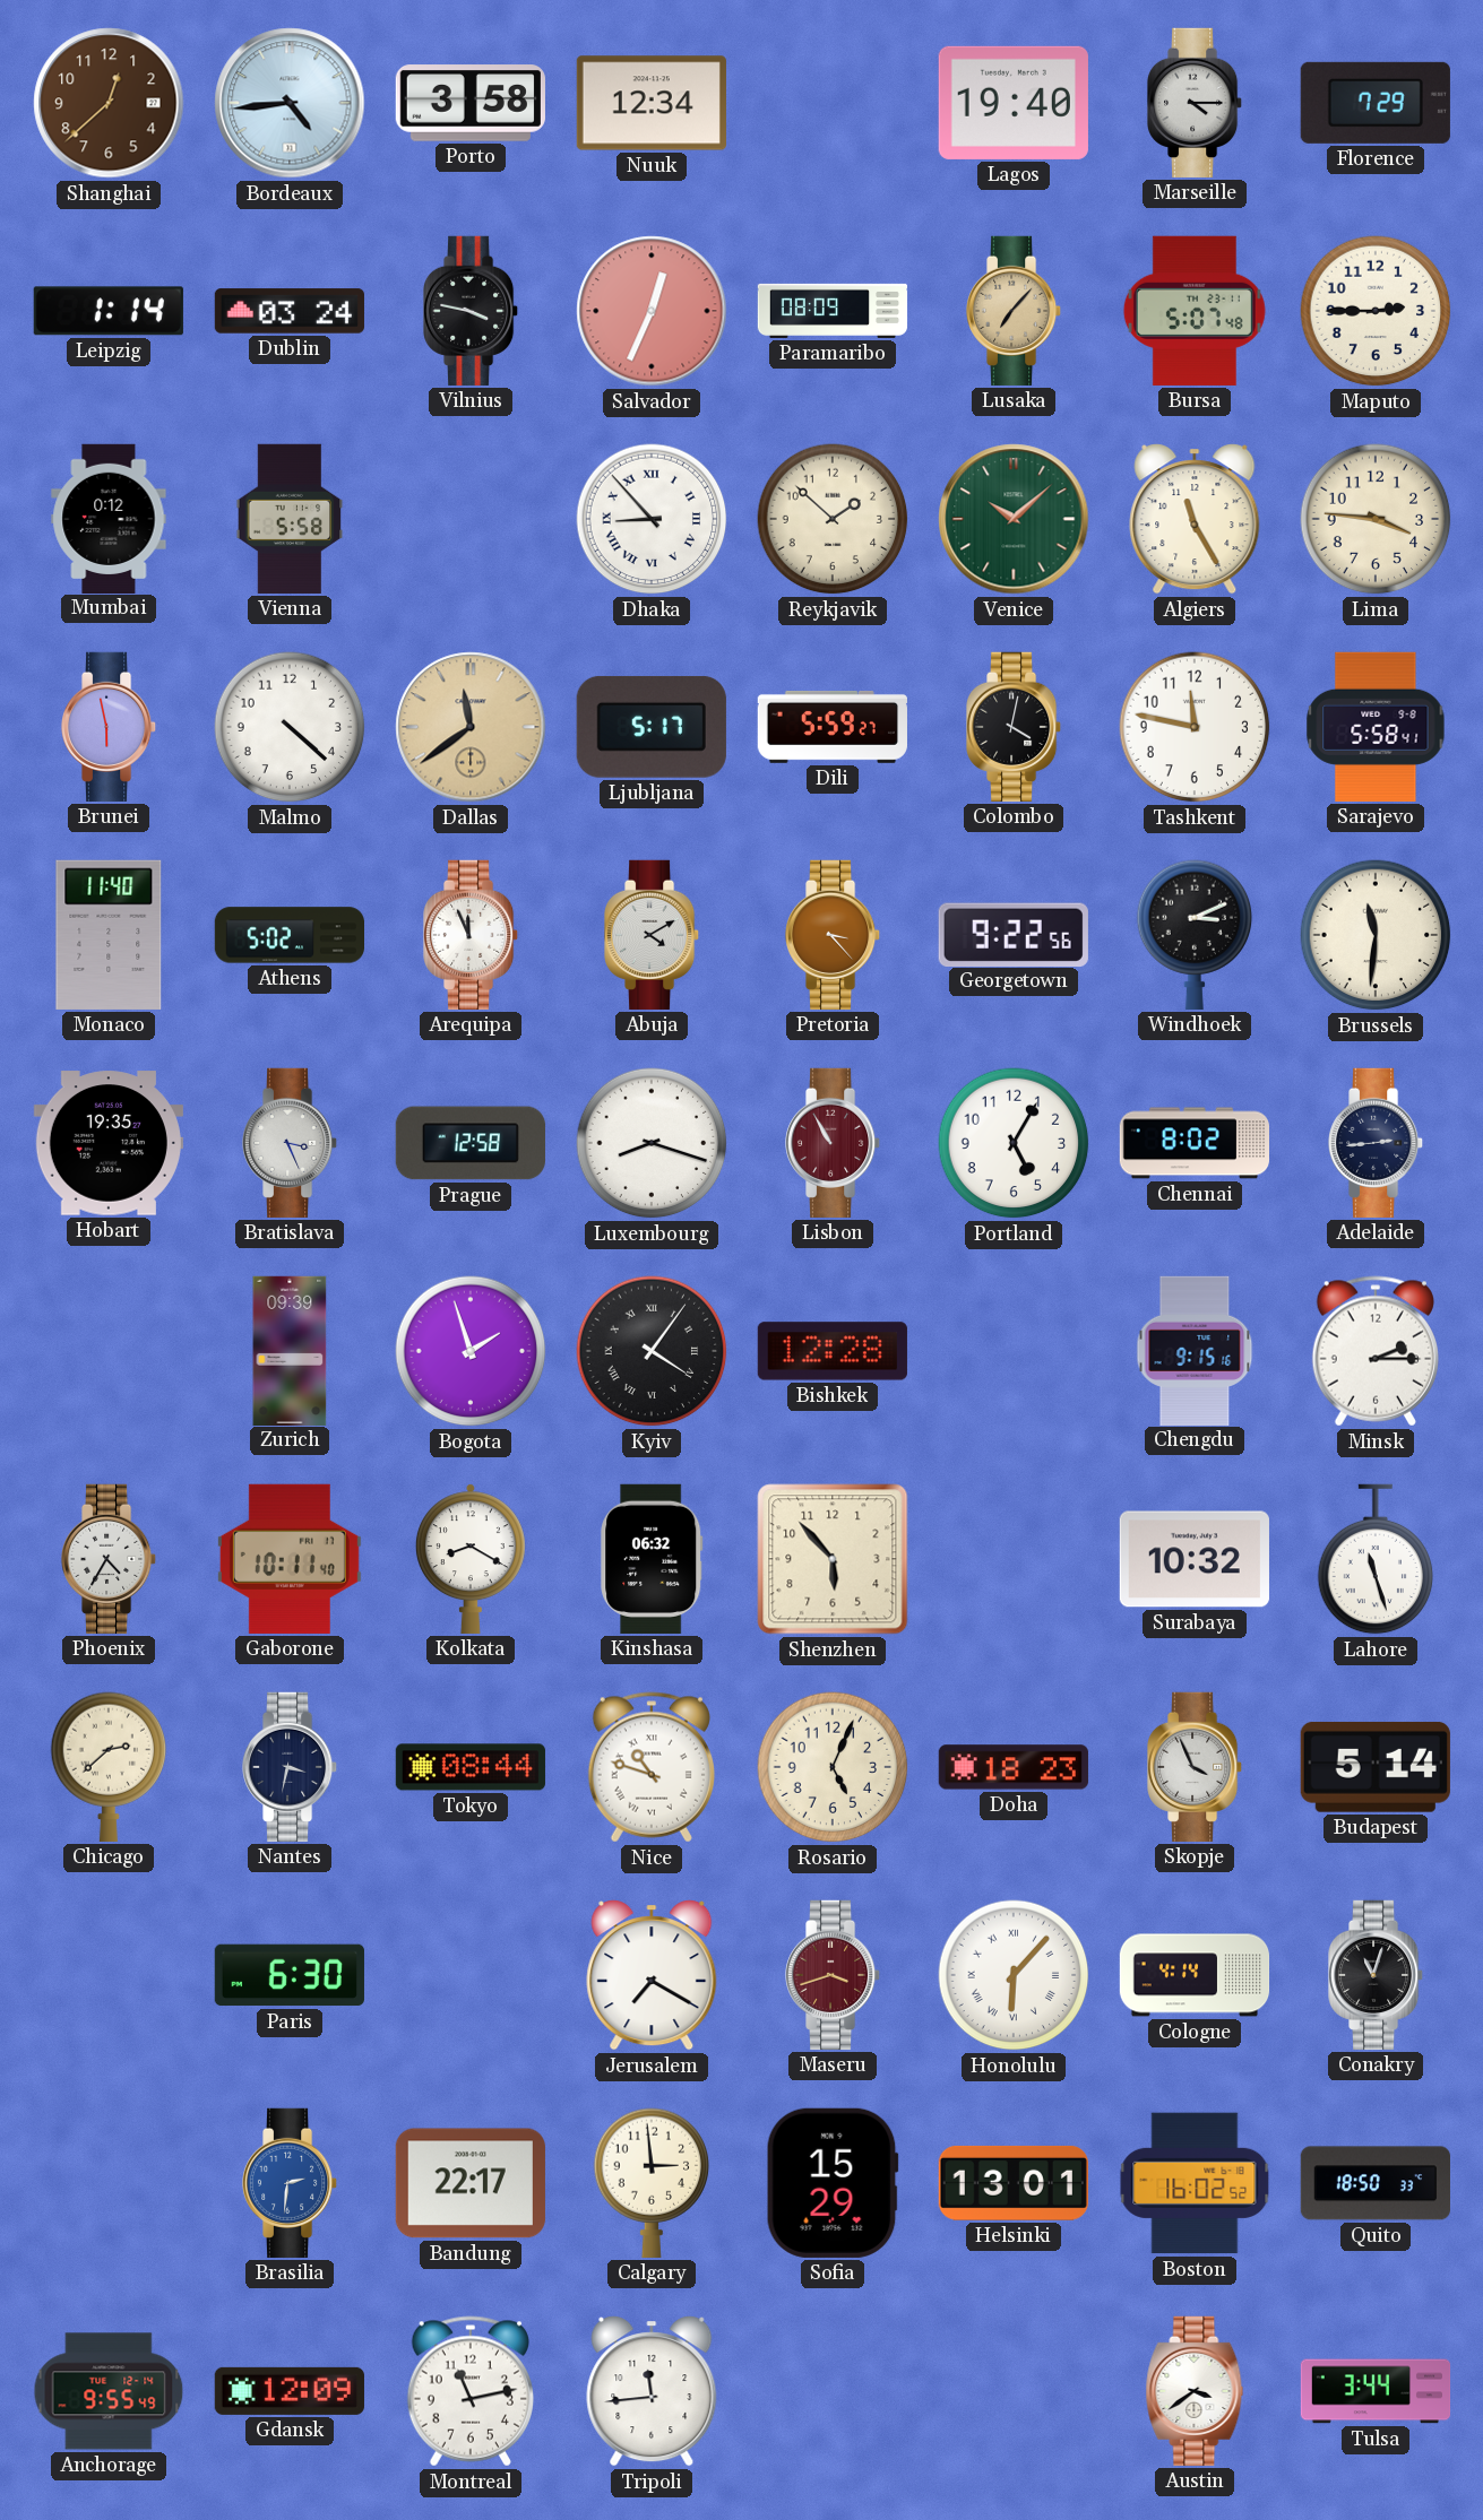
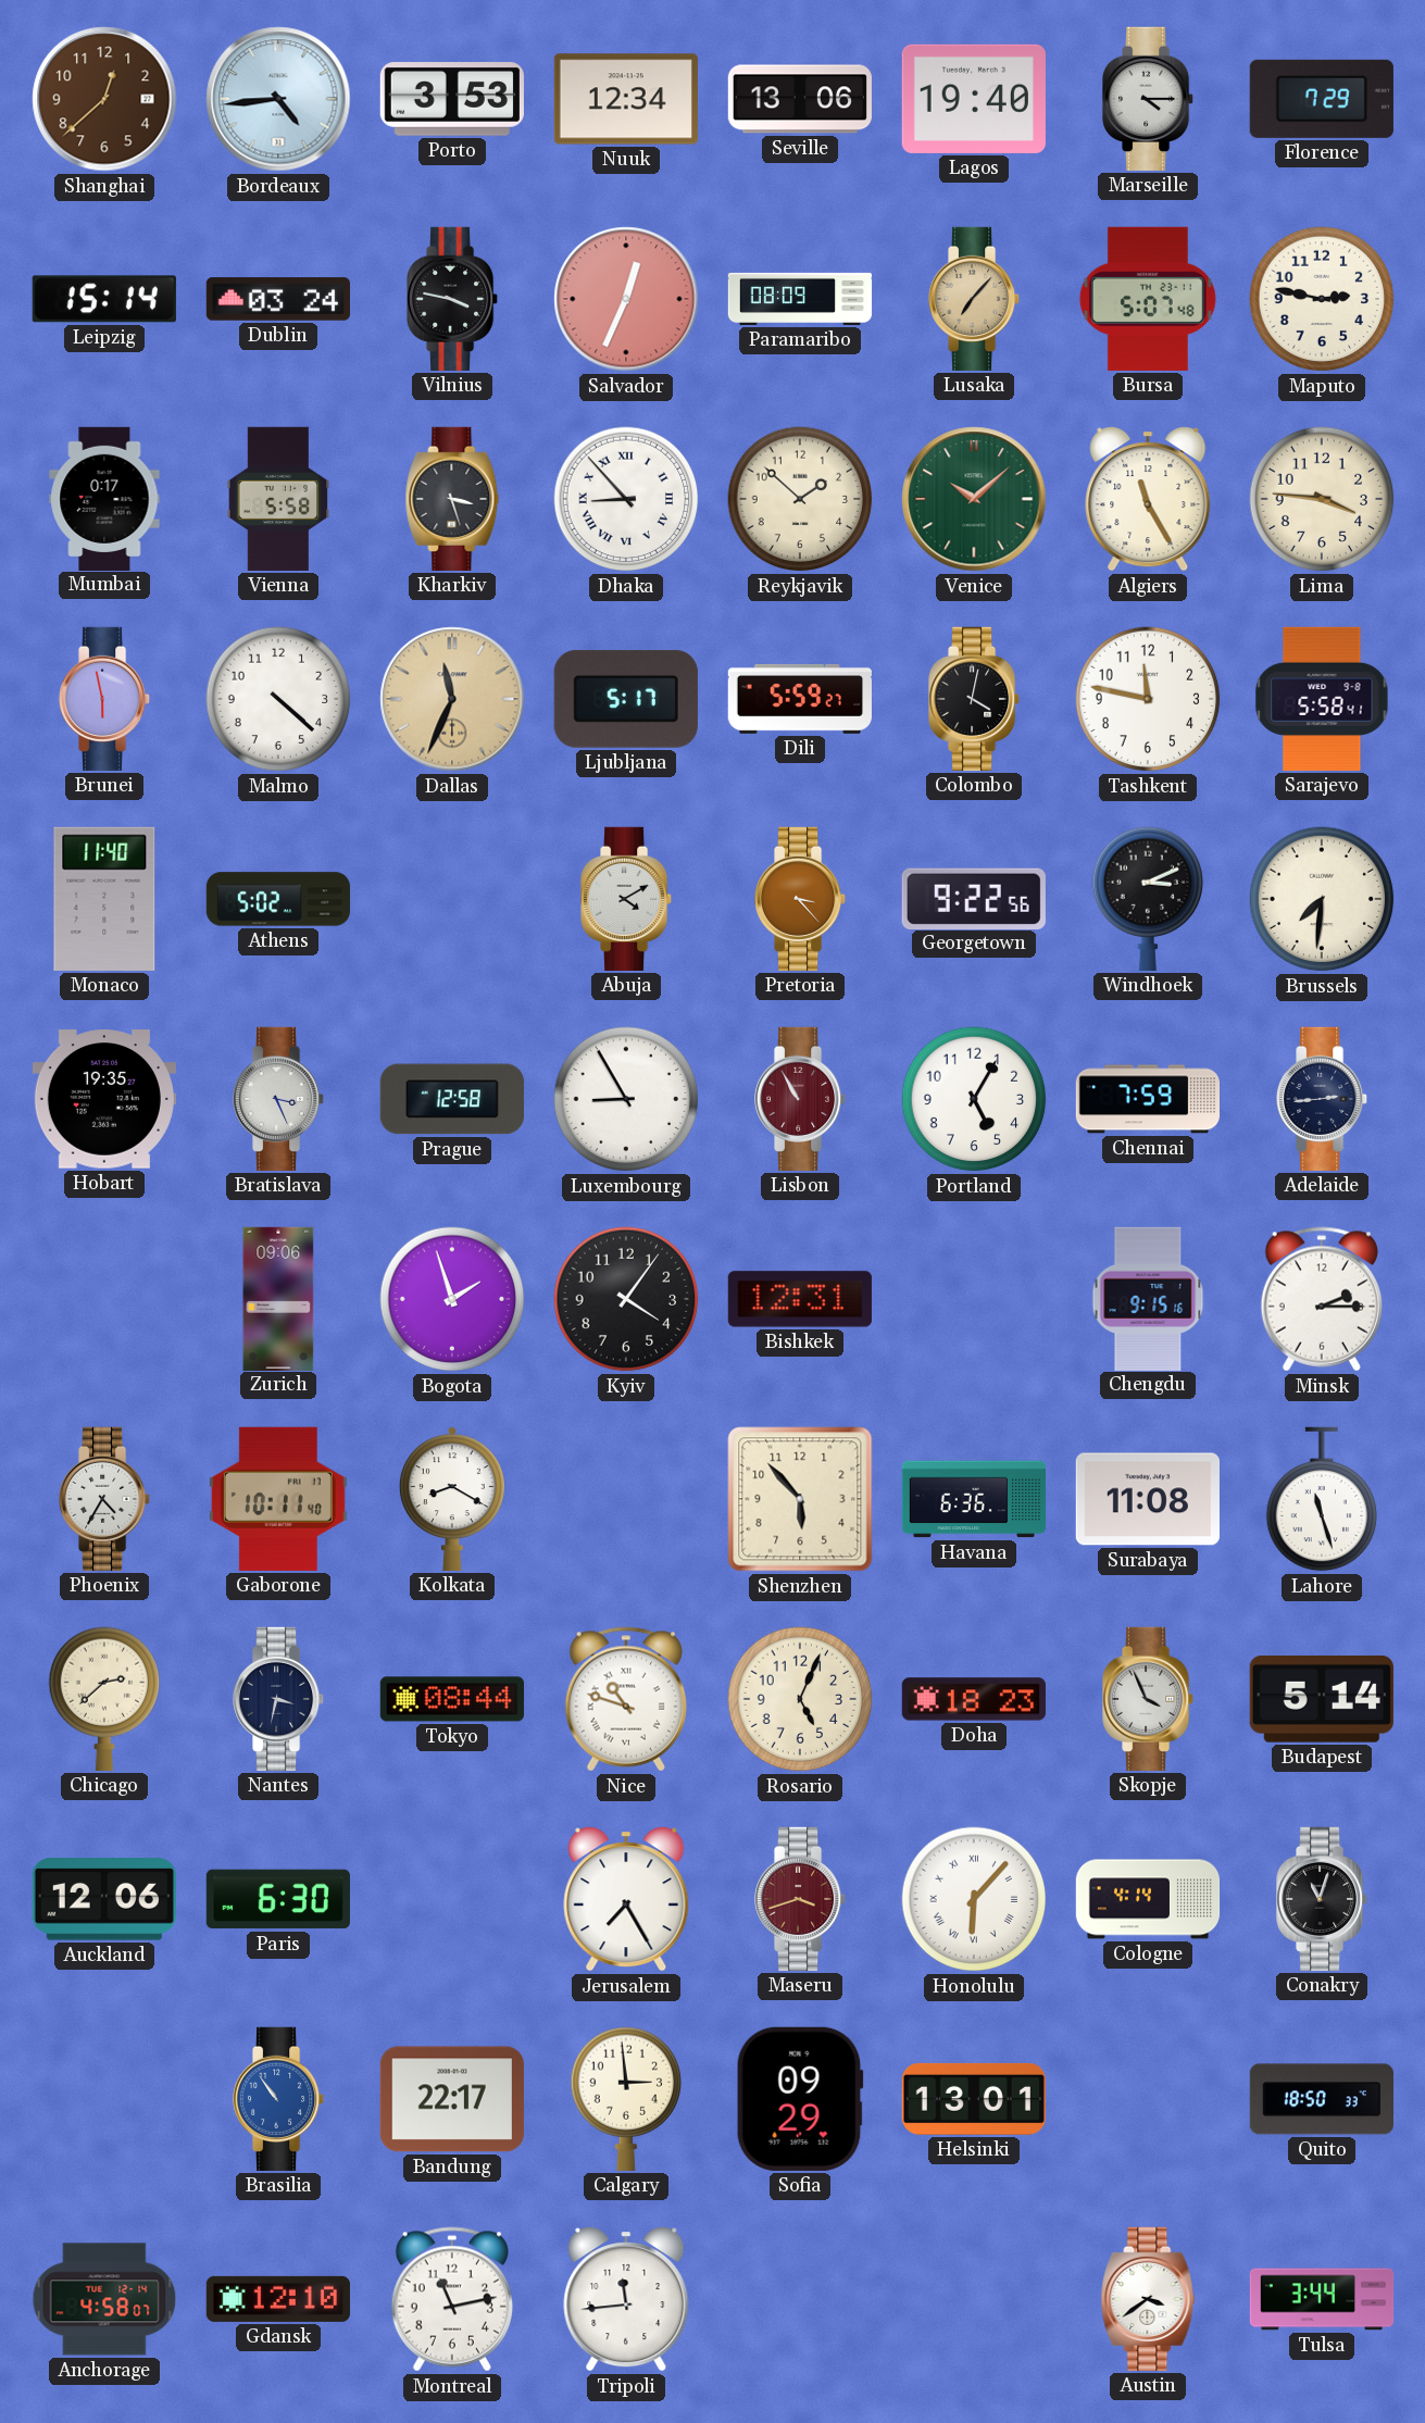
Porto: 3:58 -> 3:53
Seville: none -> 13:06
Leipzig: 1:14 -> 15:14
Maputo: 2:45 -> 2:47
Mumbai: 0:12 -> 0:17
Kharkiv: none -> 3:27
Dallas: 11:39 -> 11:34
Arequipa: 11:56 -> none
Brussels: 11:31 -> 7:31
Luxembourg: 8:18 -> 8:55
Chennai: 8:02 -> 7:59
Zurich: 09:39 -> 09:06
Kyiv numerals: Roman -> Arabic
Bishkek: 12:28 -> 12:31
Kinshasa: 06:32 -> none
Havana: none -> 6:36
Surabaya: 10:32 -> 11:08
Auckland: none -> 12:06
Jerusalem: 7:20 -> 7:25
Brasilia: 2:31 -> 10:54
Sofia: 15:29 -> 09:29
Boston: 16:02 -> none
Anchorage: 9:55 -> 4:58
Gdansk: 12:09 -> 12:10
